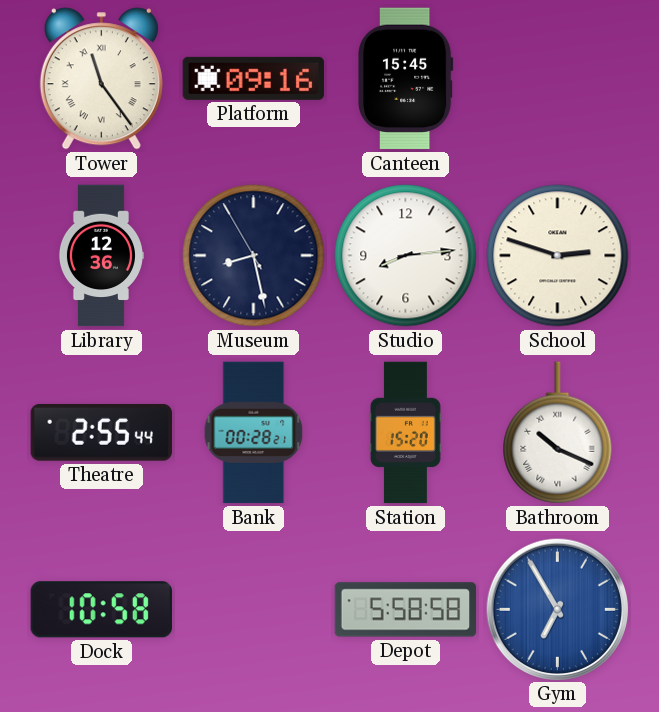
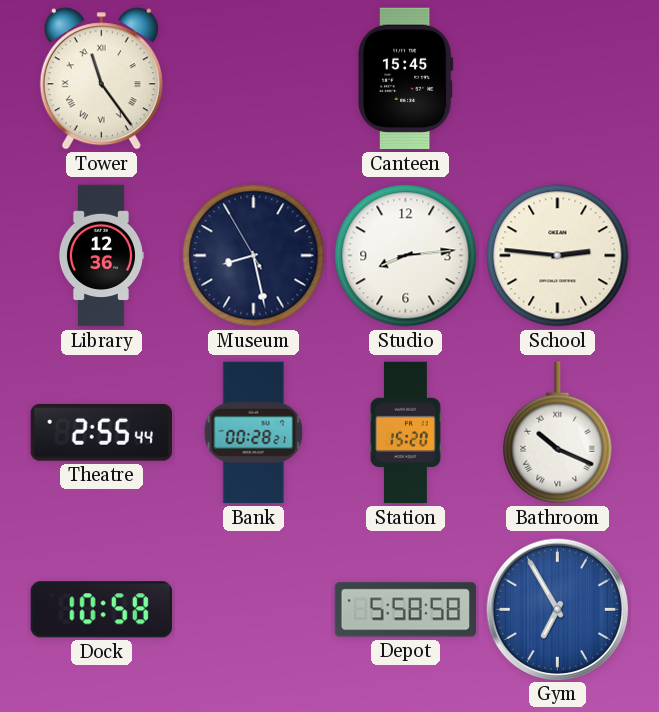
Platform: 09:16 -> none
School: 2:48 -> 2:46
